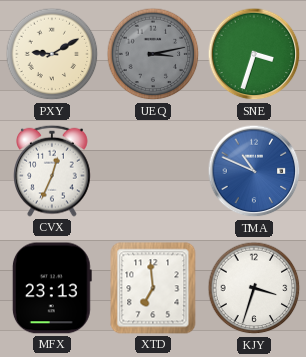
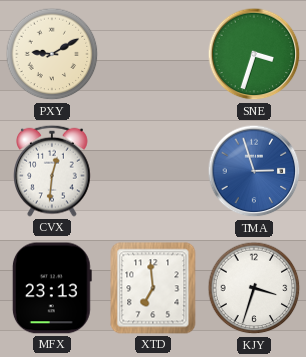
UEQ: 3:13 -> none
CVX: 12:34 -> 12:31
TMA: 10:49 -> 2:57
